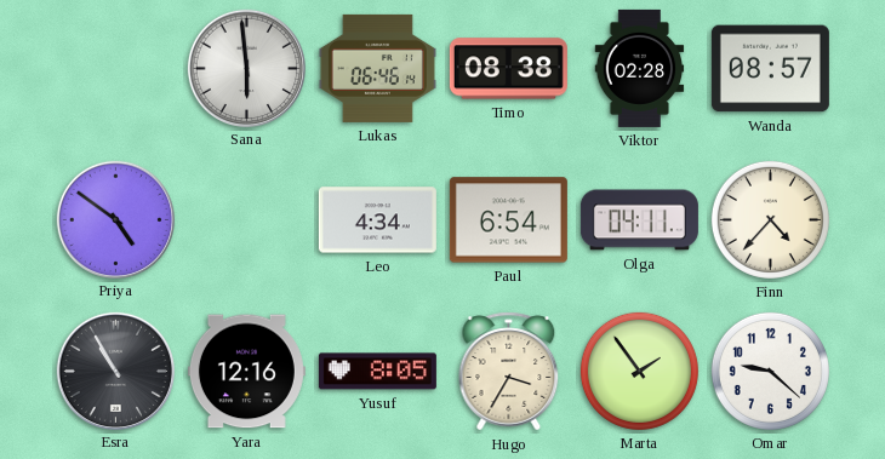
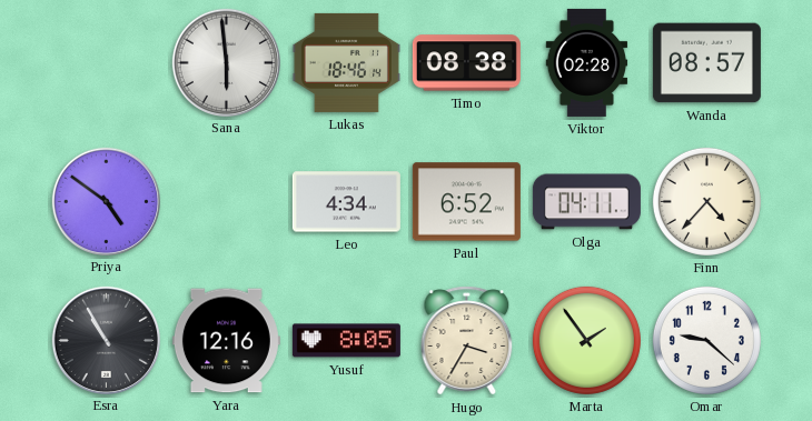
Lukas: 06:46 -> 18:46
Paul: 6:54 -> 6:52
